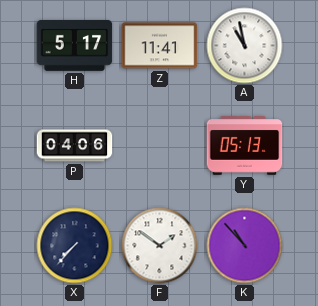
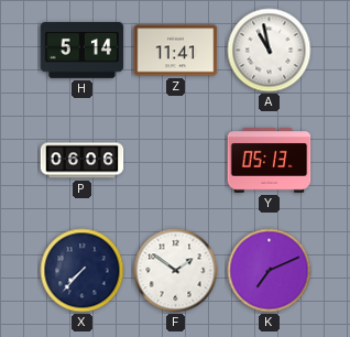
H: 5:17 -> 5:14
P: 04:06 -> 06:06
K: 10:53 -> 7:11
